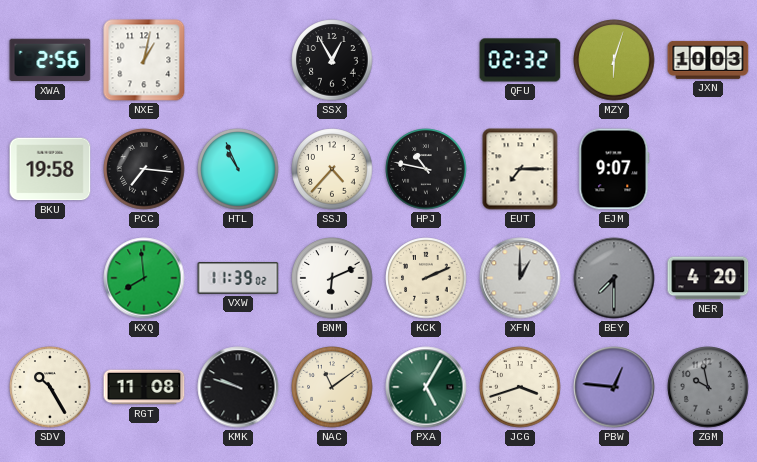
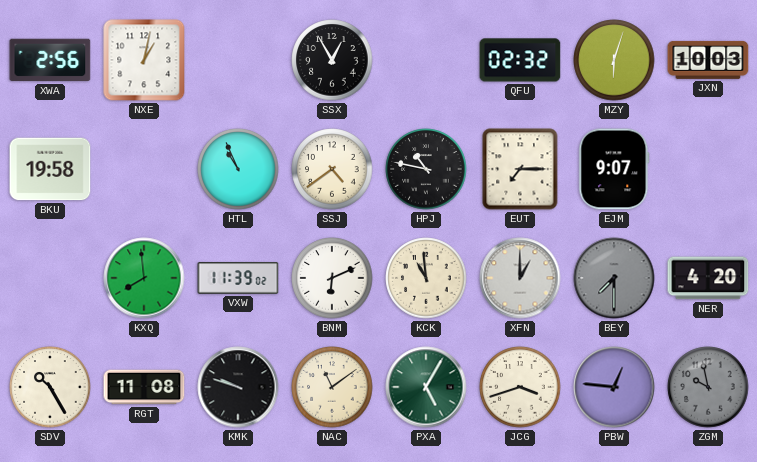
PCC: 7:16 -> none
SSJ: 4:37 -> 4:39
KCK: 2:11 -> 10:59
